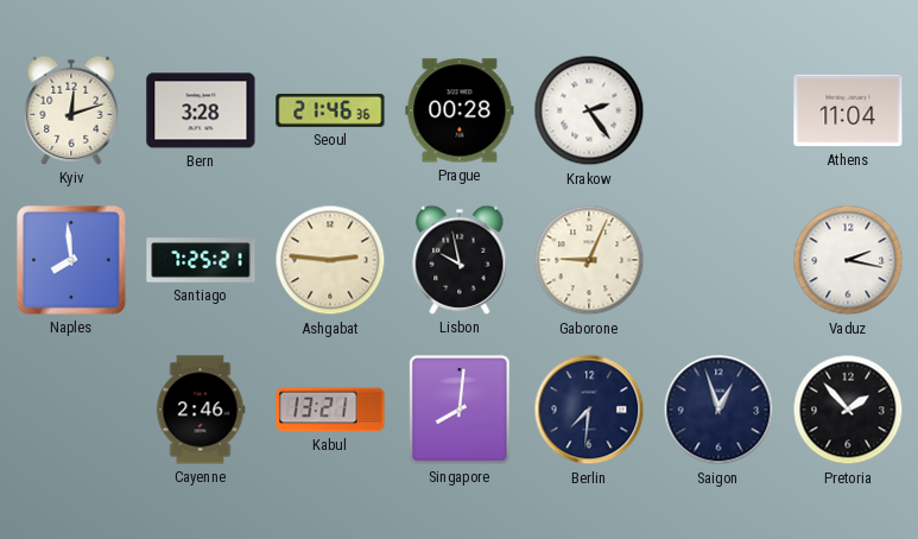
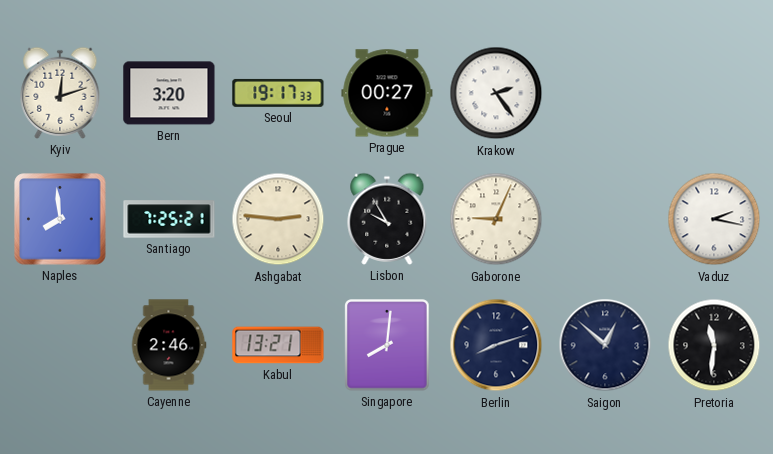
Bern: 3:28 -> 3:20
Seoul: 21:46 -> 19:17
Prague: 00:28 -> 00:27
Athens: 11:04 -> none
Lisbon: 9:58 -> 9:55
Berlin: 7:31 -> 8:12
Saigon: 12:57 -> 12:52
Pretoria: 1:53 -> 11:31
